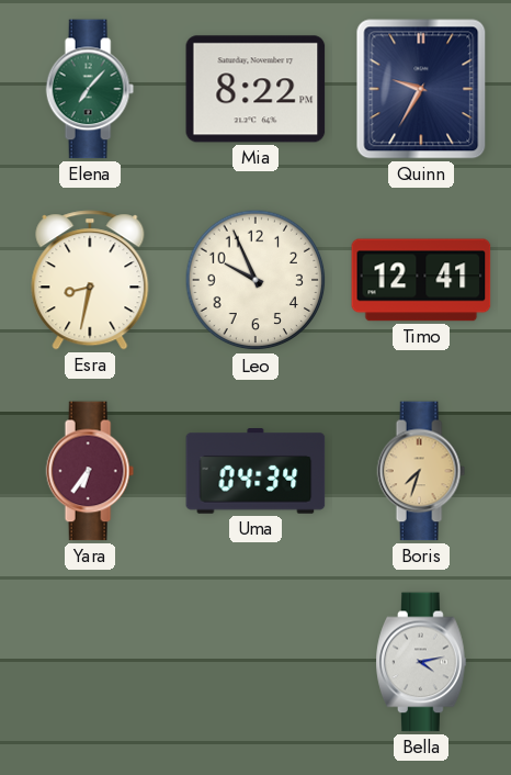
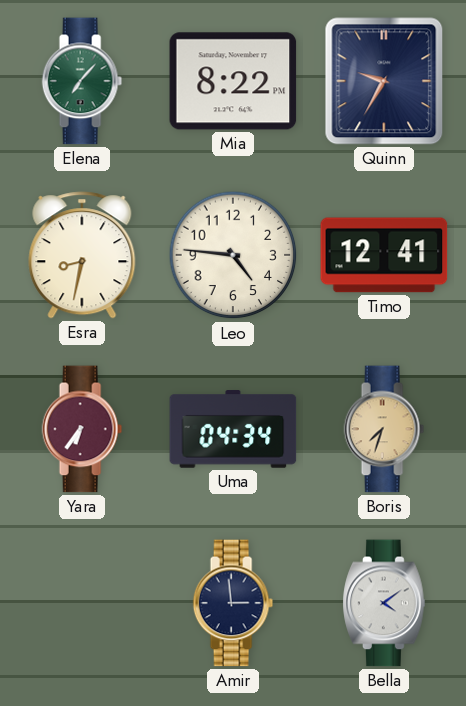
Leo: 9:56 -> 4:46
Amir: none -> 2:59
Bella: 4:13 -> 4:09
